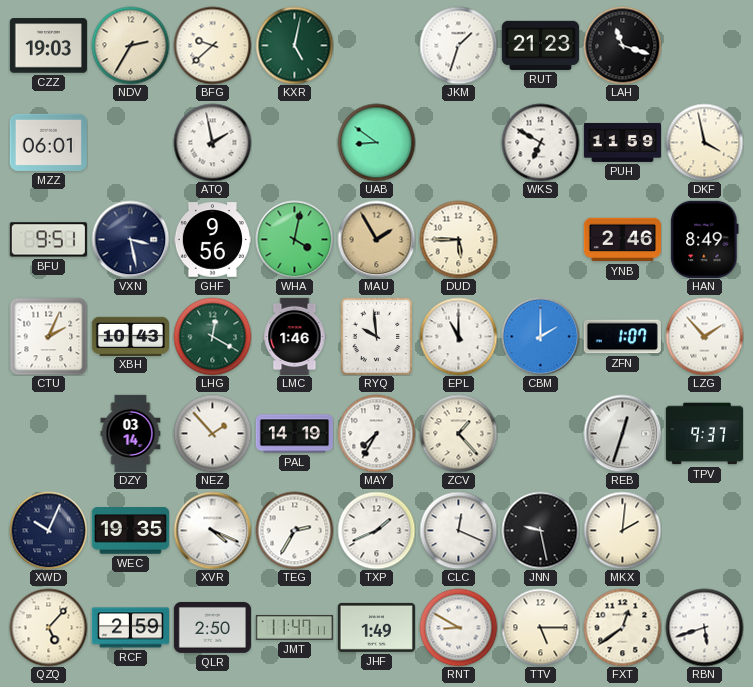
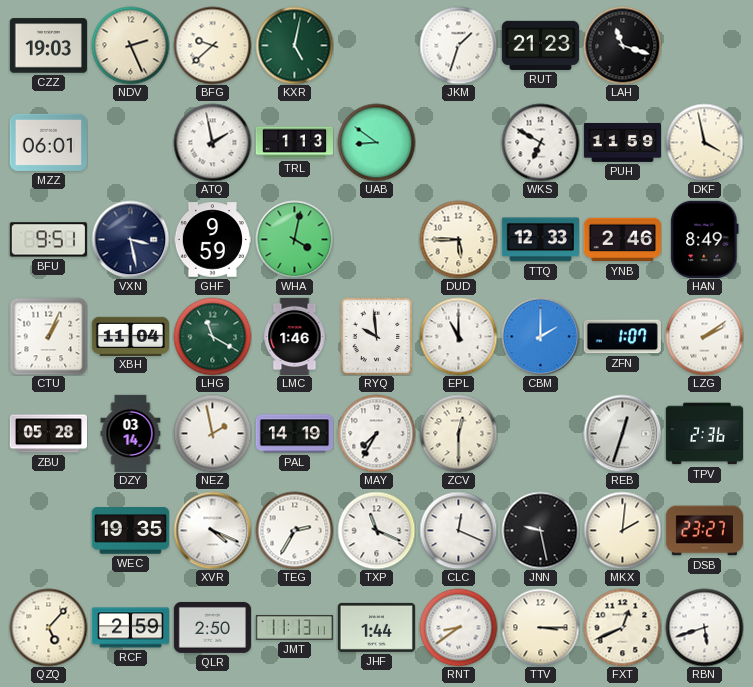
NDV: 2:35 -> 2:26
TRL: none -> 1:13
GHF: 9:56 -> 9:59
MAU: 1:55 -> none
TTQ: none -> 12:33
CTU: 2:04 -> 1:04
XBH: 10:43 -> 11:04
LHG: 12:20 -> 11:20
LZG: 1:53 -> 2:09
ZBU: none -> 05:28
NEZ: 1:53 -> 1:58
ZCV: 1:23 -> 12:30
TPV: 9:37 -> 2:36
XWD: 10:04 -> none
TXP: 1:41 -> 11:19
DSB: none -> 23:27
JMT: 11:47 -> 11:13
JHF: 1:49 -> 1:44
RNT: 8:50 -> 8:39
TTV: 5:15 -> 3:15
FXT: 12:39 -> 12:41
